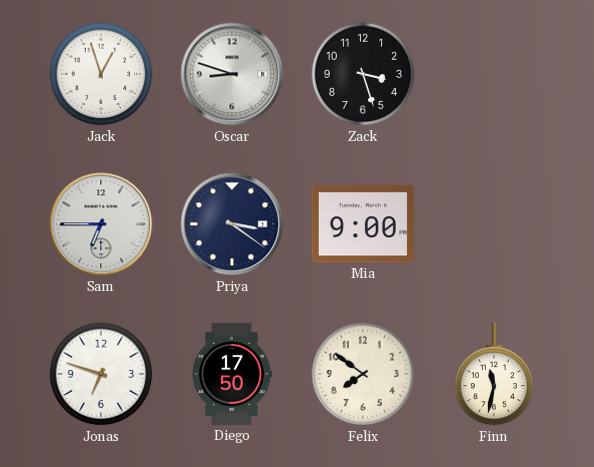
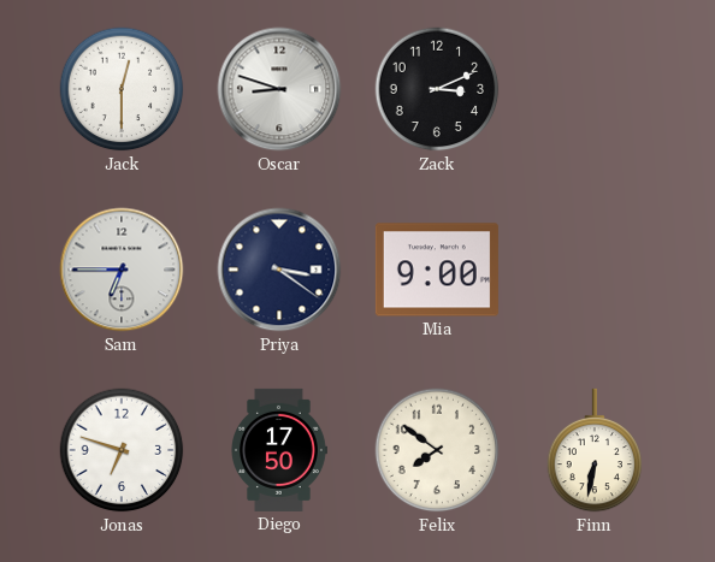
Jack: 12:57 -> 12:30
Zack: 3:27 -> 3:11
Finn: 11:32 -> 6:32
